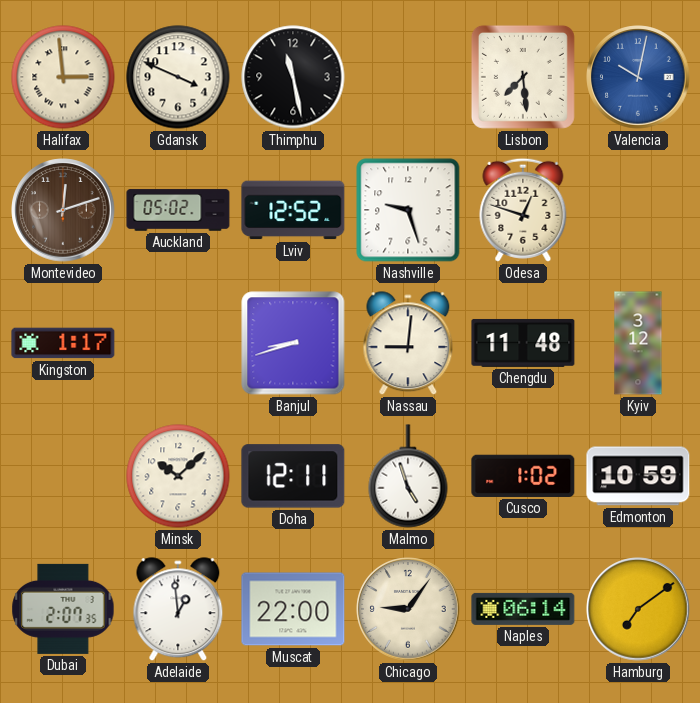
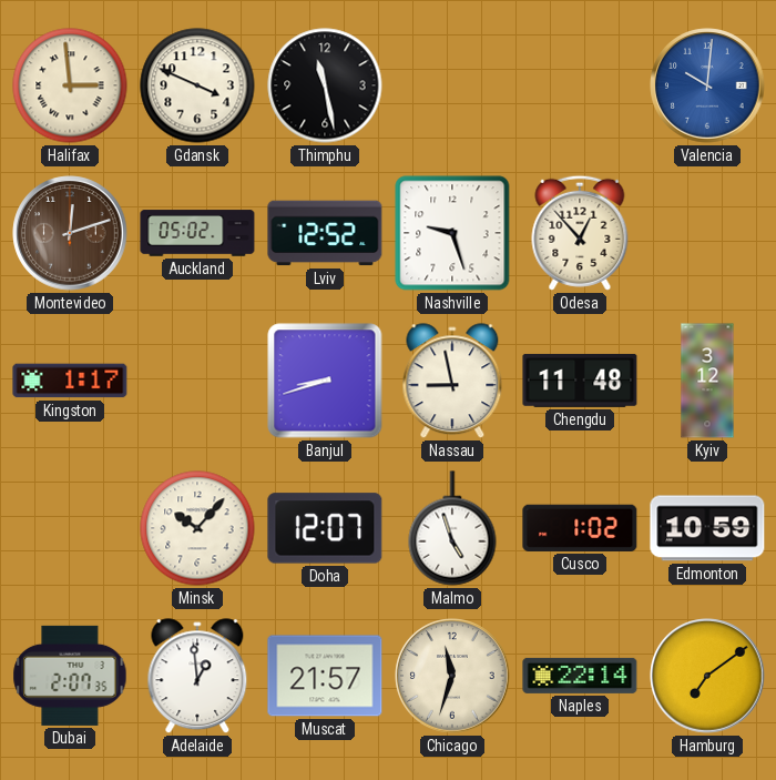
Lisbon: 7:29 -> none
Valencia: 10:02 -> 10:01
Odesa: 12:48 -> 12:53
Nassau: 9:01 -> 8:58
Minsk: 10:08 -> 10:07
Doha: 12:11 -> 12:07
Muscat: 22:00 -> 21:57
Chicago: 9:06 -> 11:33
Naples: 06:14 -> 22:14
